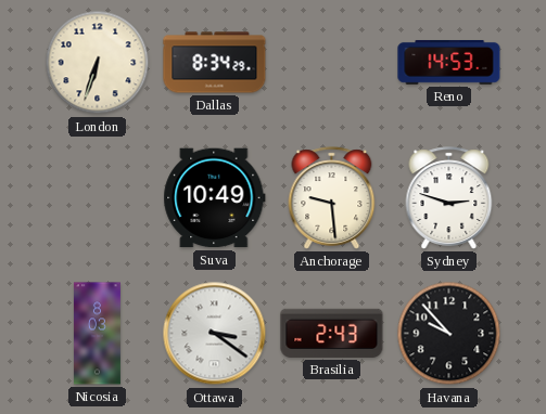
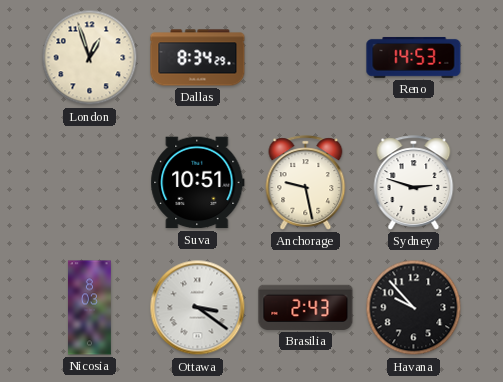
London: 6:33 -> 12:57
Suva: 10:49 -> 10:51
Anchorage: 9:29 -> 9:28
